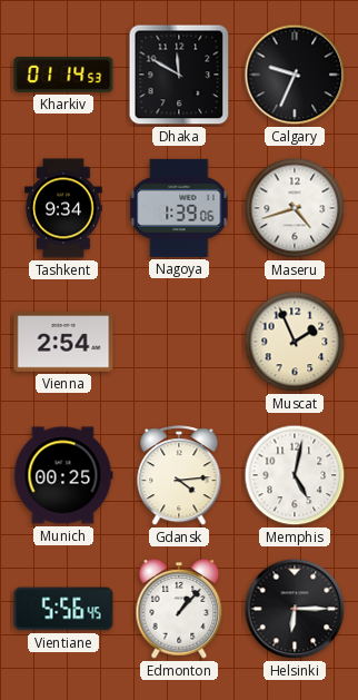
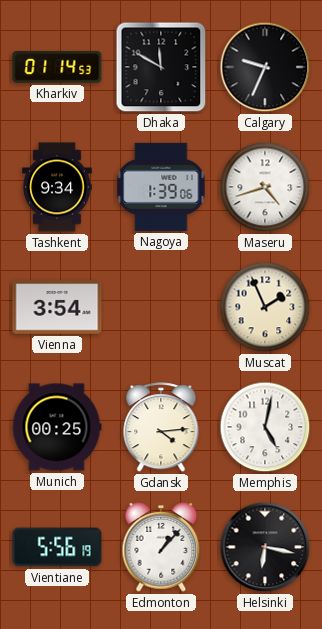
Vienna: 2:54 -> 3:54
Vientiane: 5:56:45 -> 5:56:19
Helsinki: 6:15 -> 6:17
